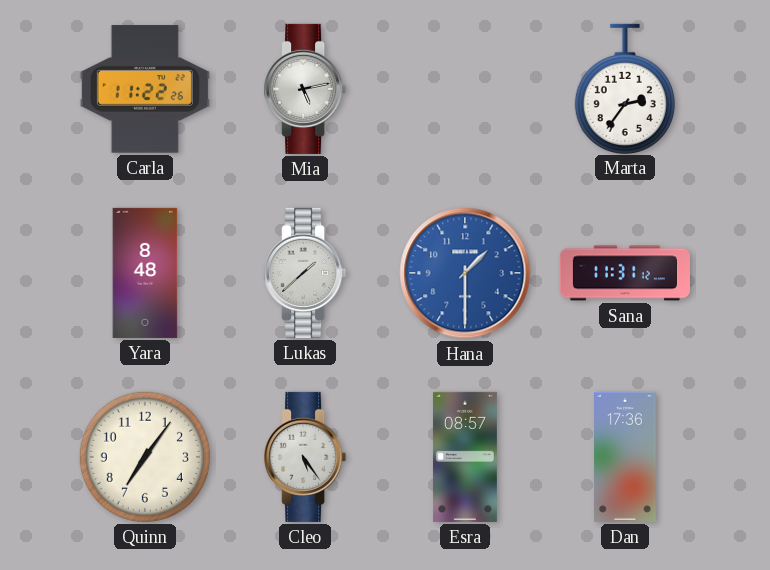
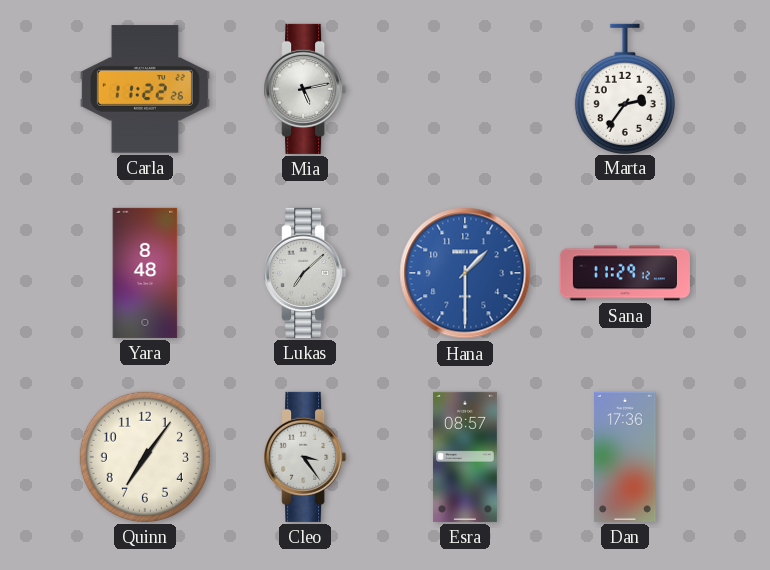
Lukas: 1:38 -> 7:08
Sana: 11:31 -> 11:29
Cleo: 5:24 -> 3:24
